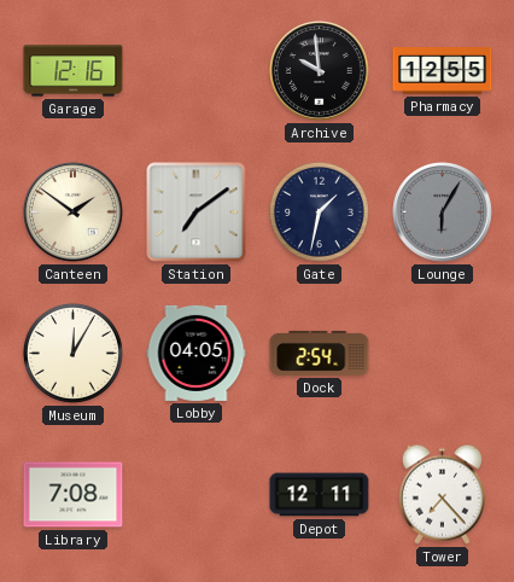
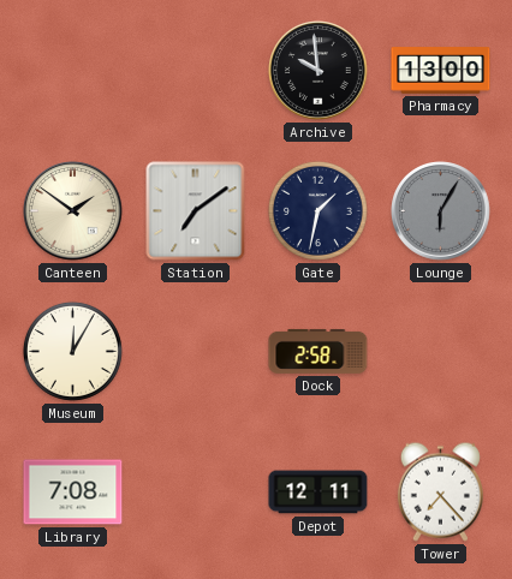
Garage: 12:16 -> none
Pharmacy: 12:55 -> 13:00
Lobby: 04:05 -> none
Dock: 2:54 -> 2:58
